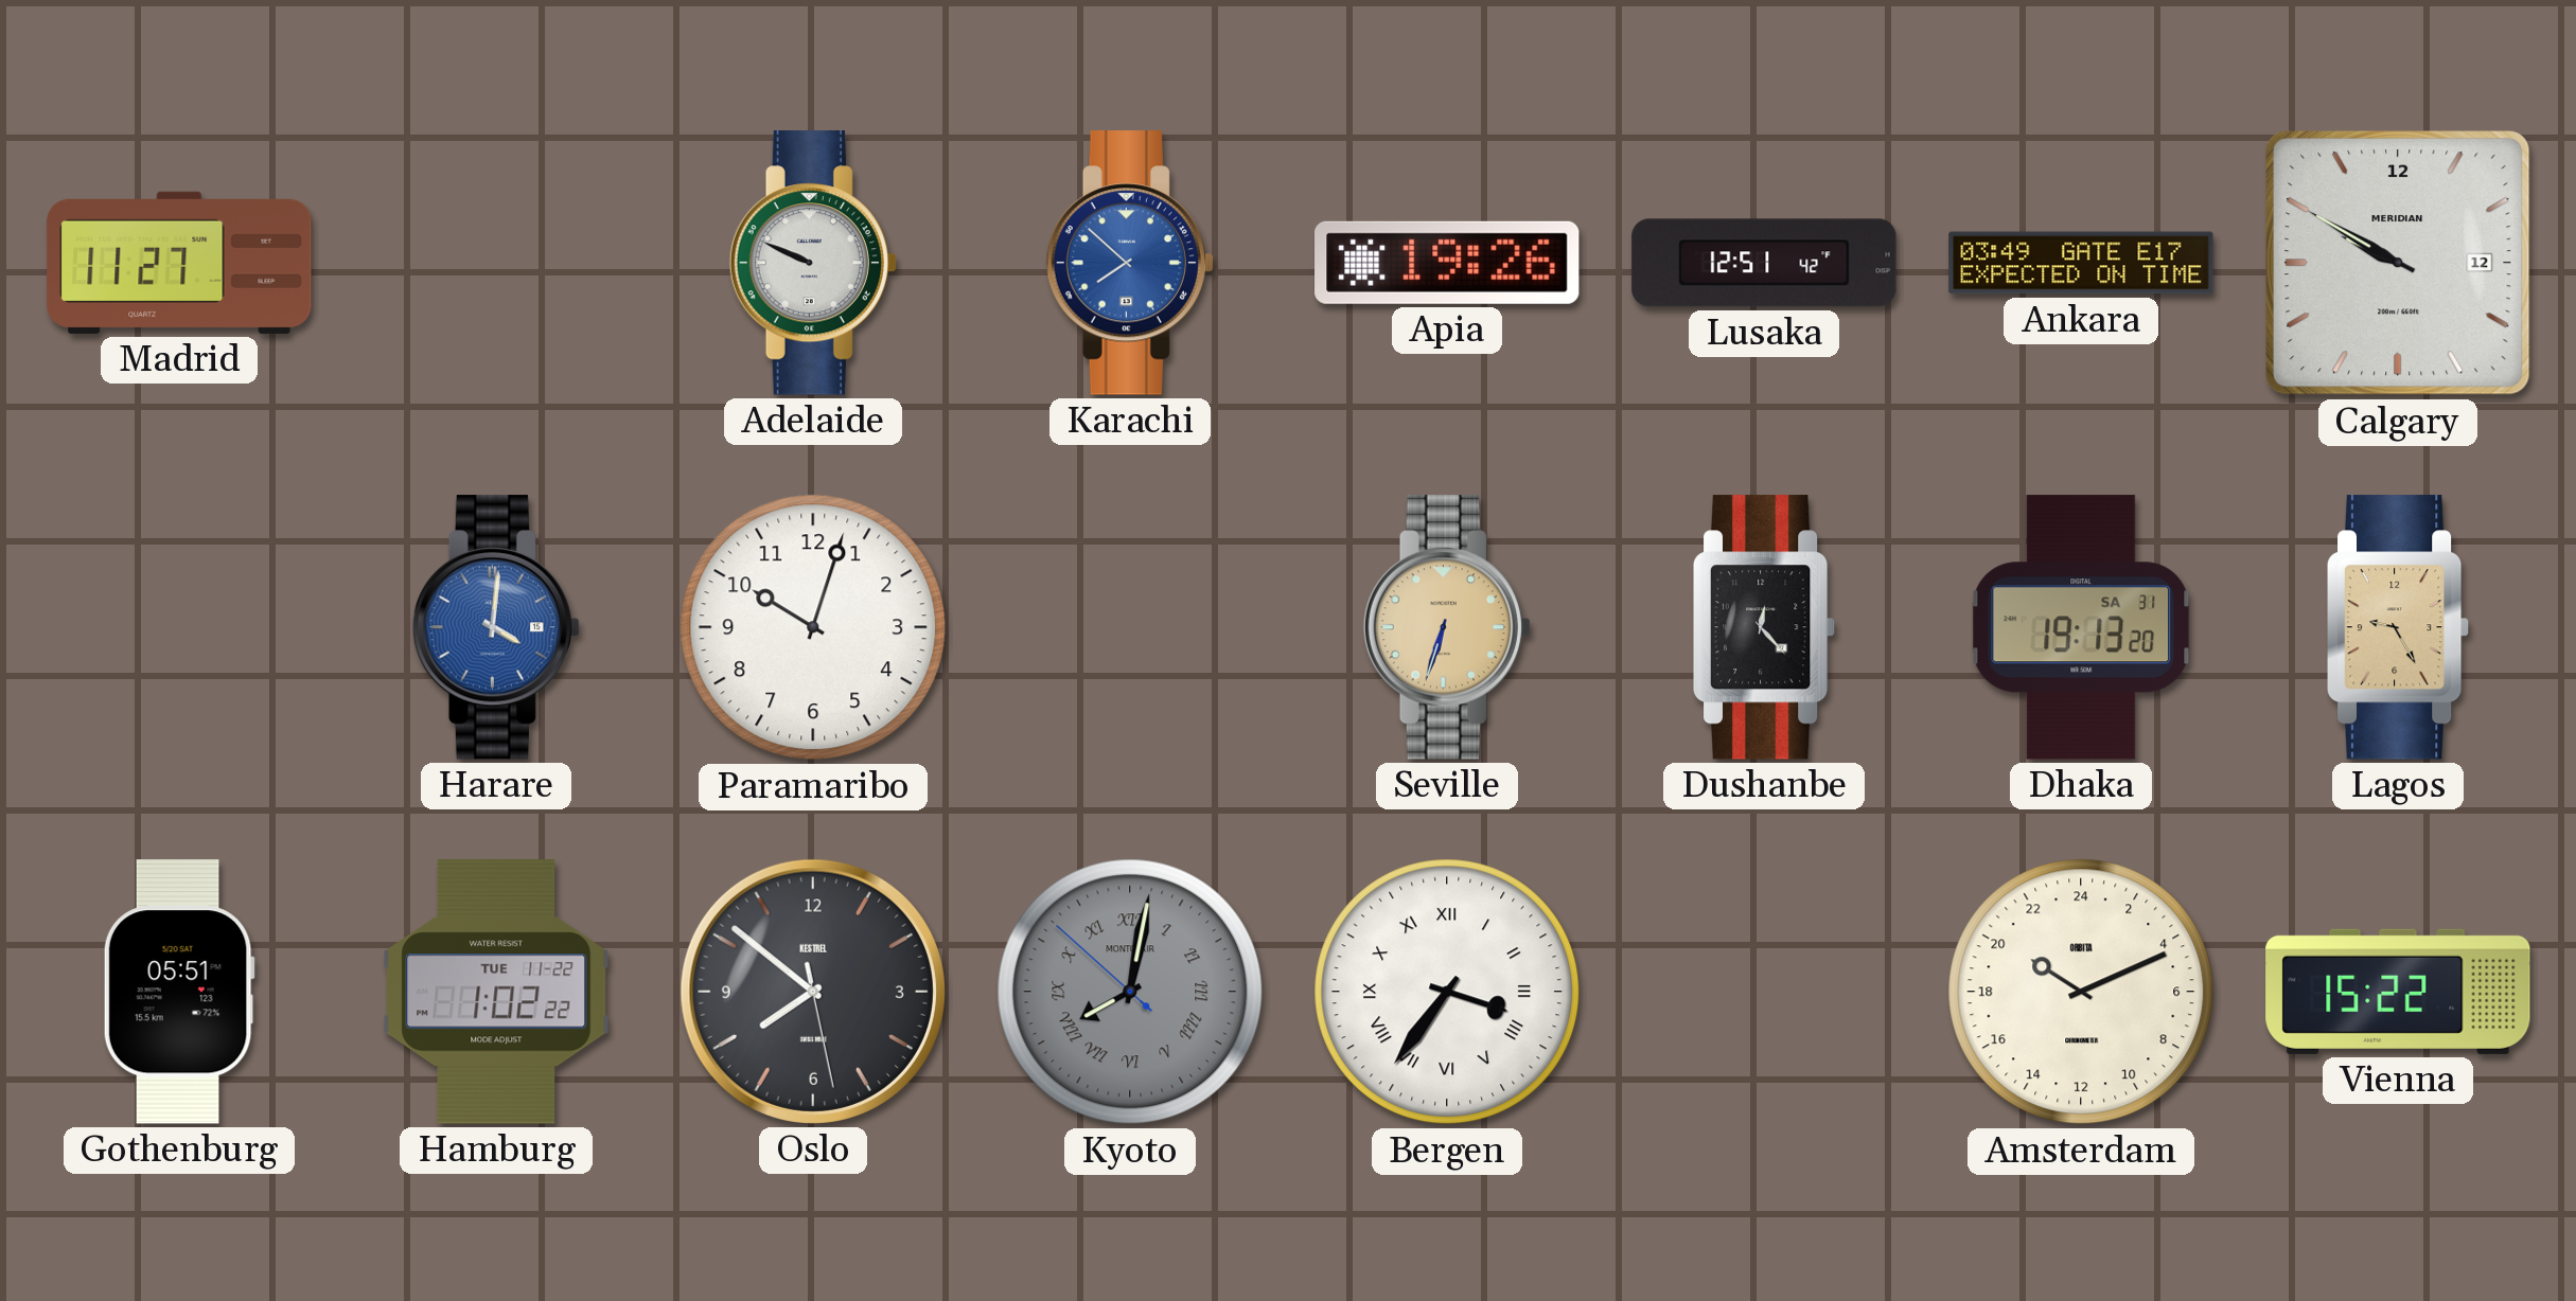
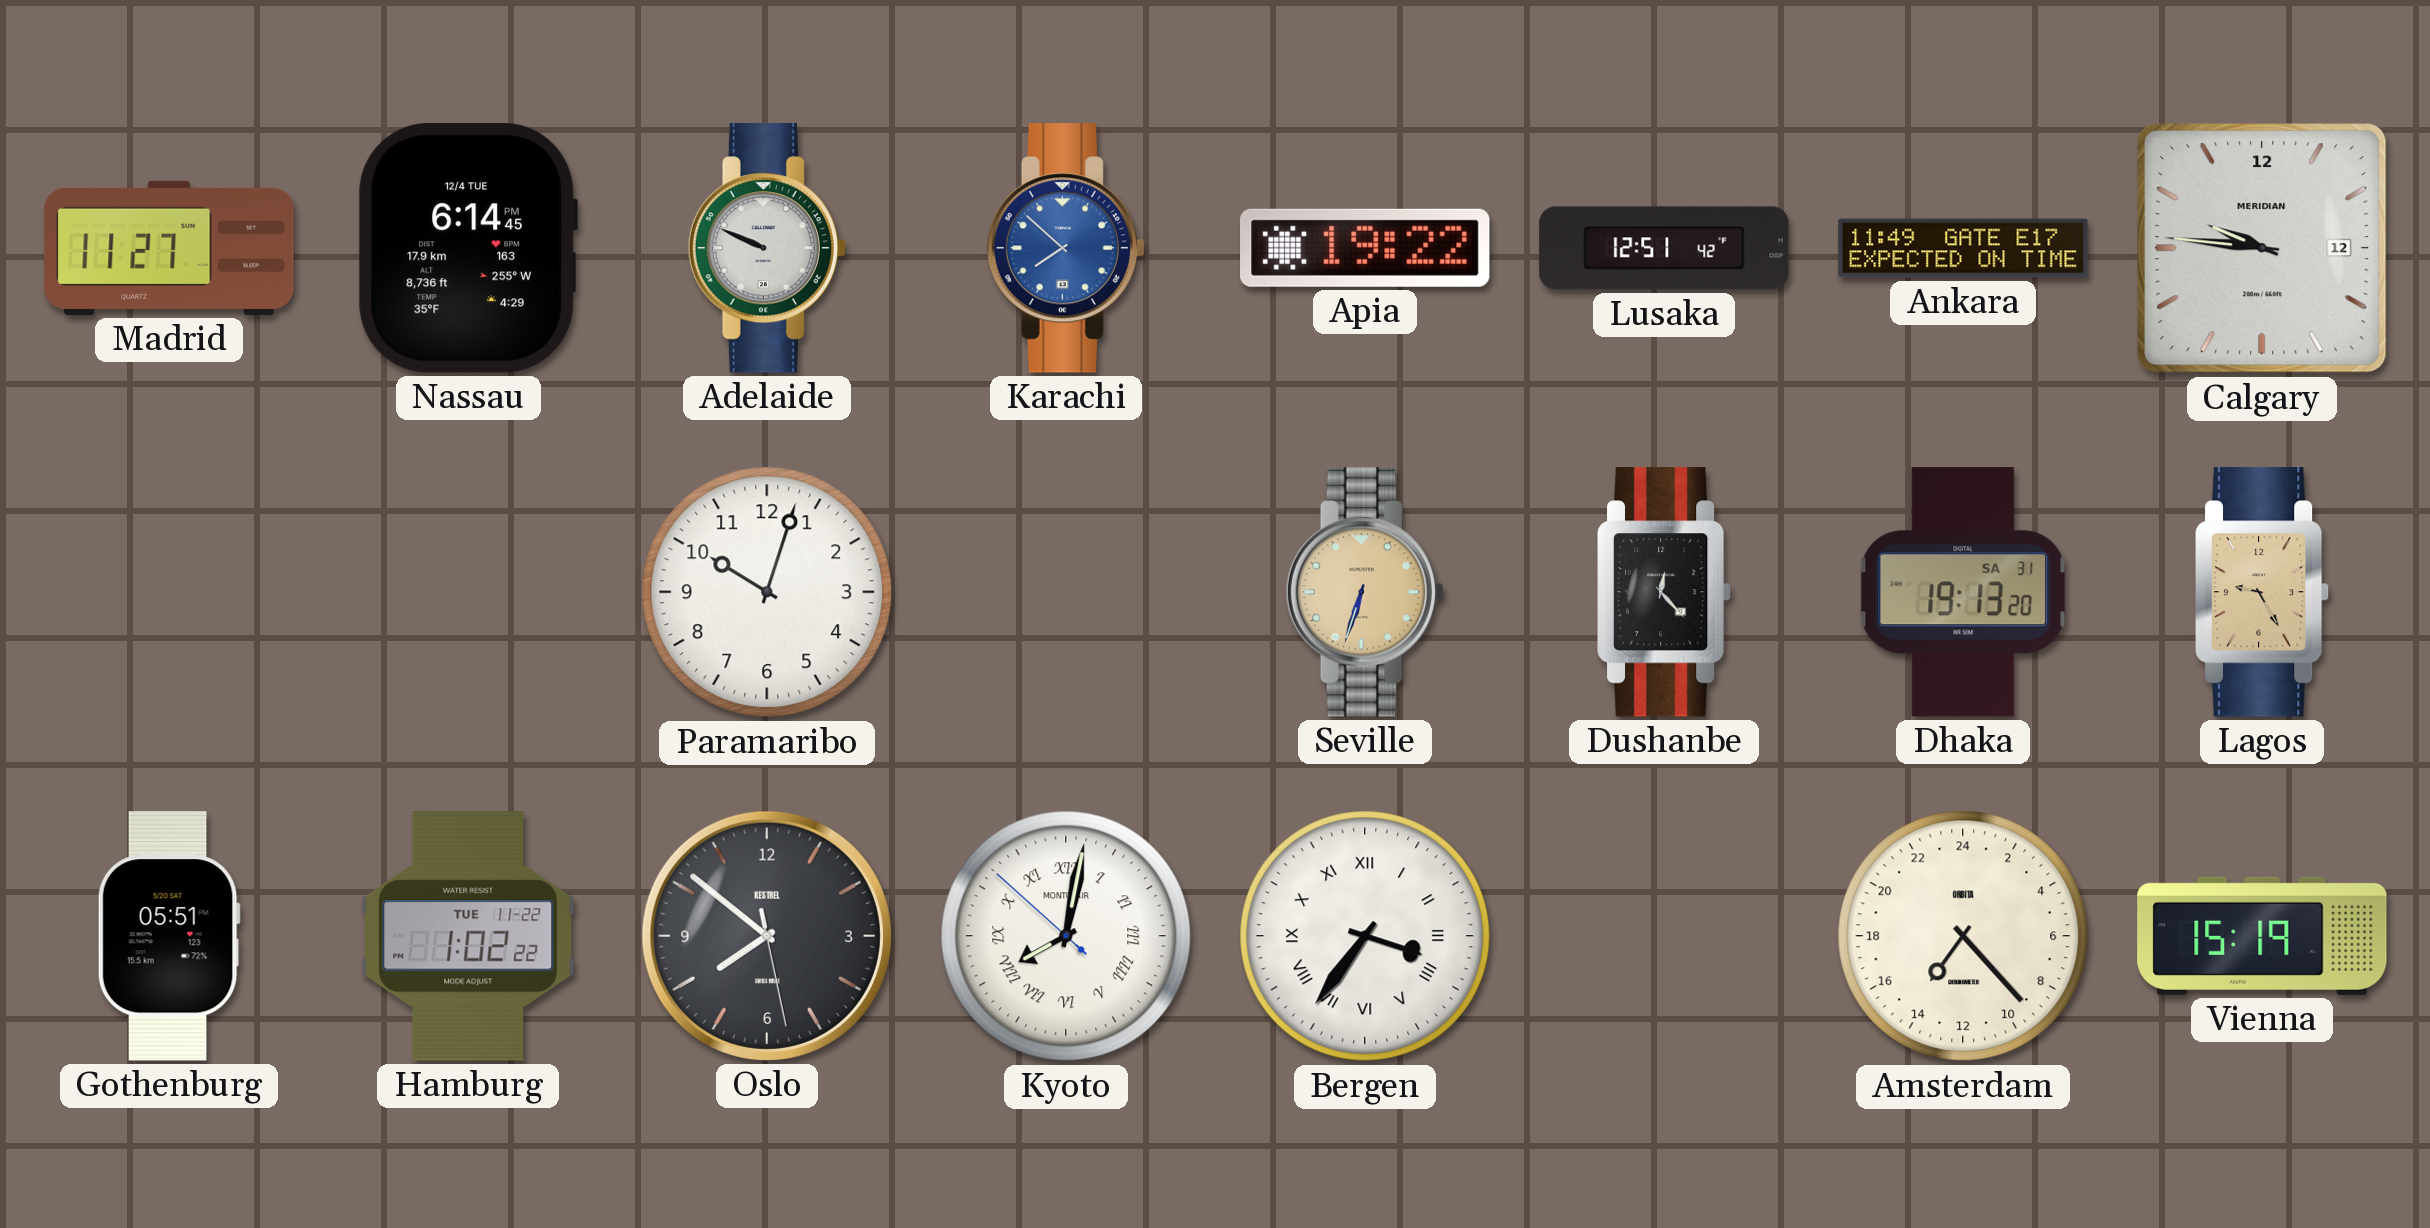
Nassau: none -> 6:14
Apia: 19:26 -> 19:22
Ankara: 03:49 -> 11:49
Calgary: 9:50 -> 9:46
Harare: 4:01 -> none
Kyoto dial: grey -> white
Amsterdam: 20:11 -> 14:23
Vienna: 15:22 -> 15:19
